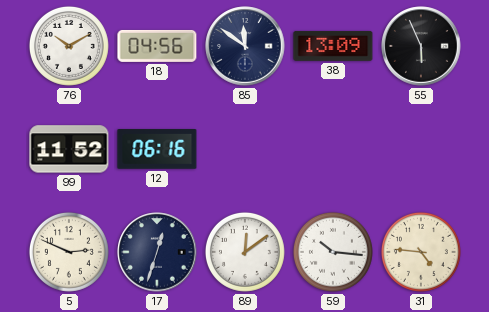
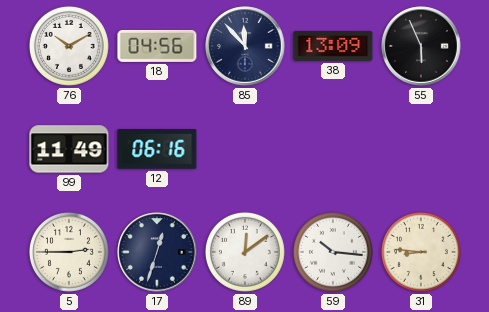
85: 11:51 -> 11:53
99: 11:52 -> 11:49
5: 2:49 -> 2:45
31: 4:46 -> 8:46
